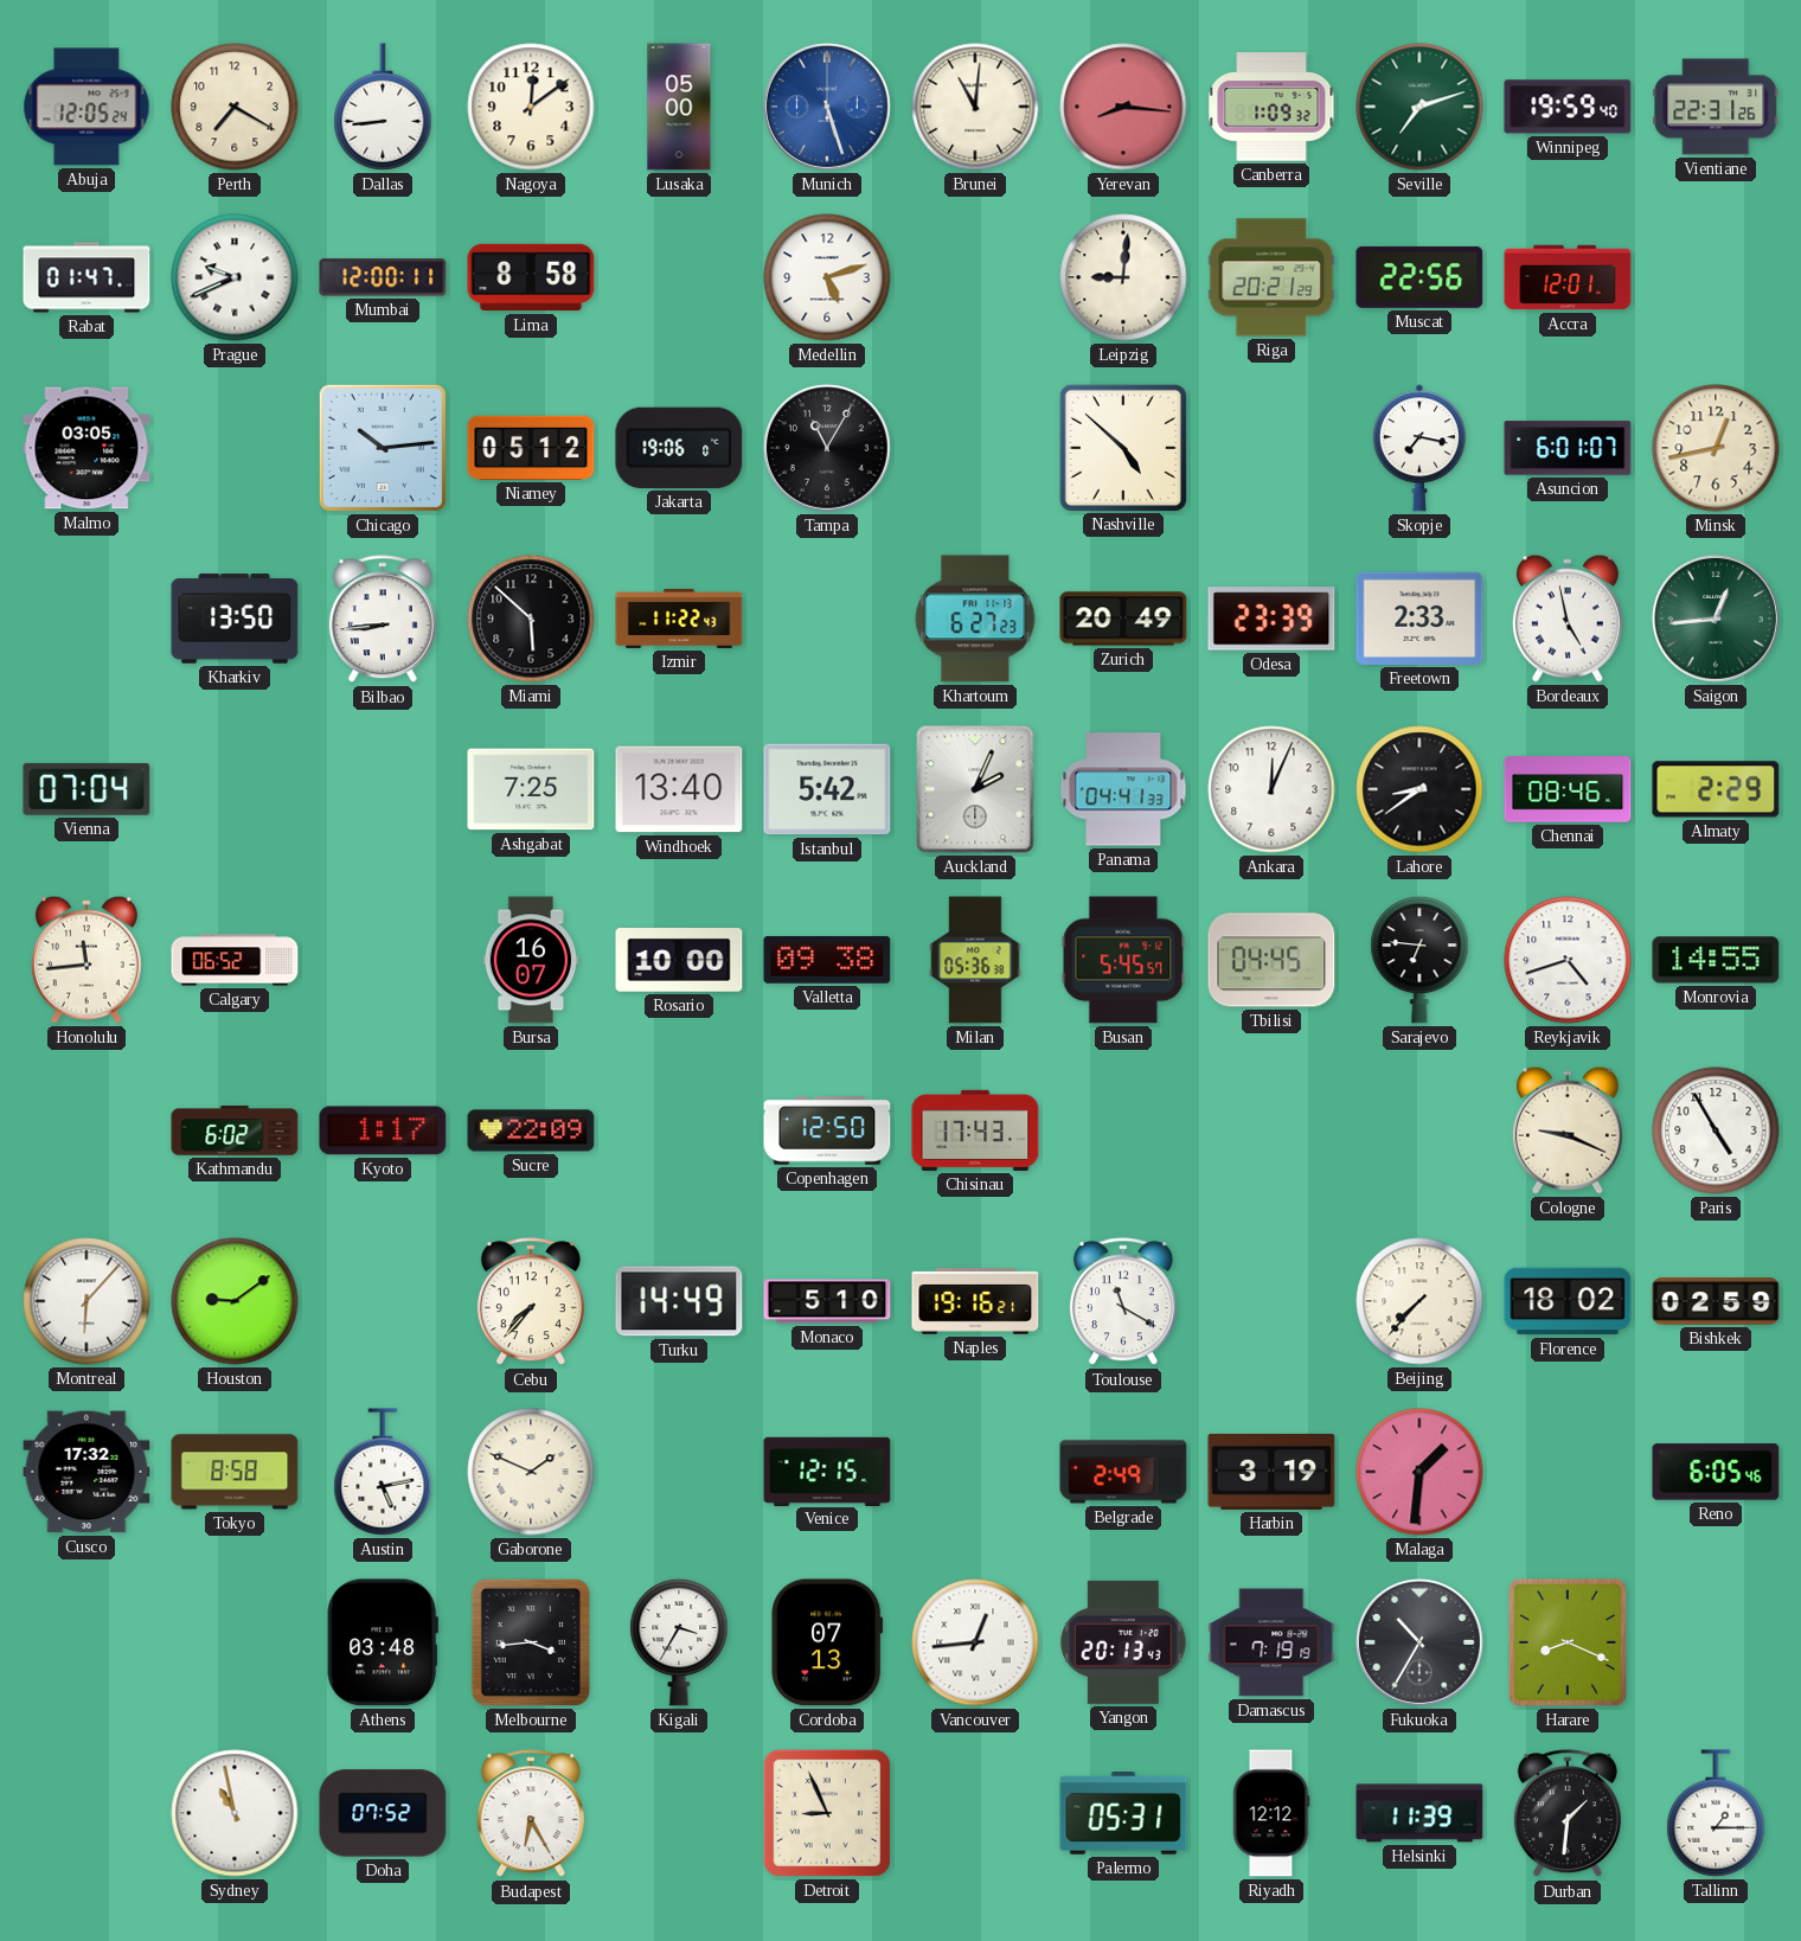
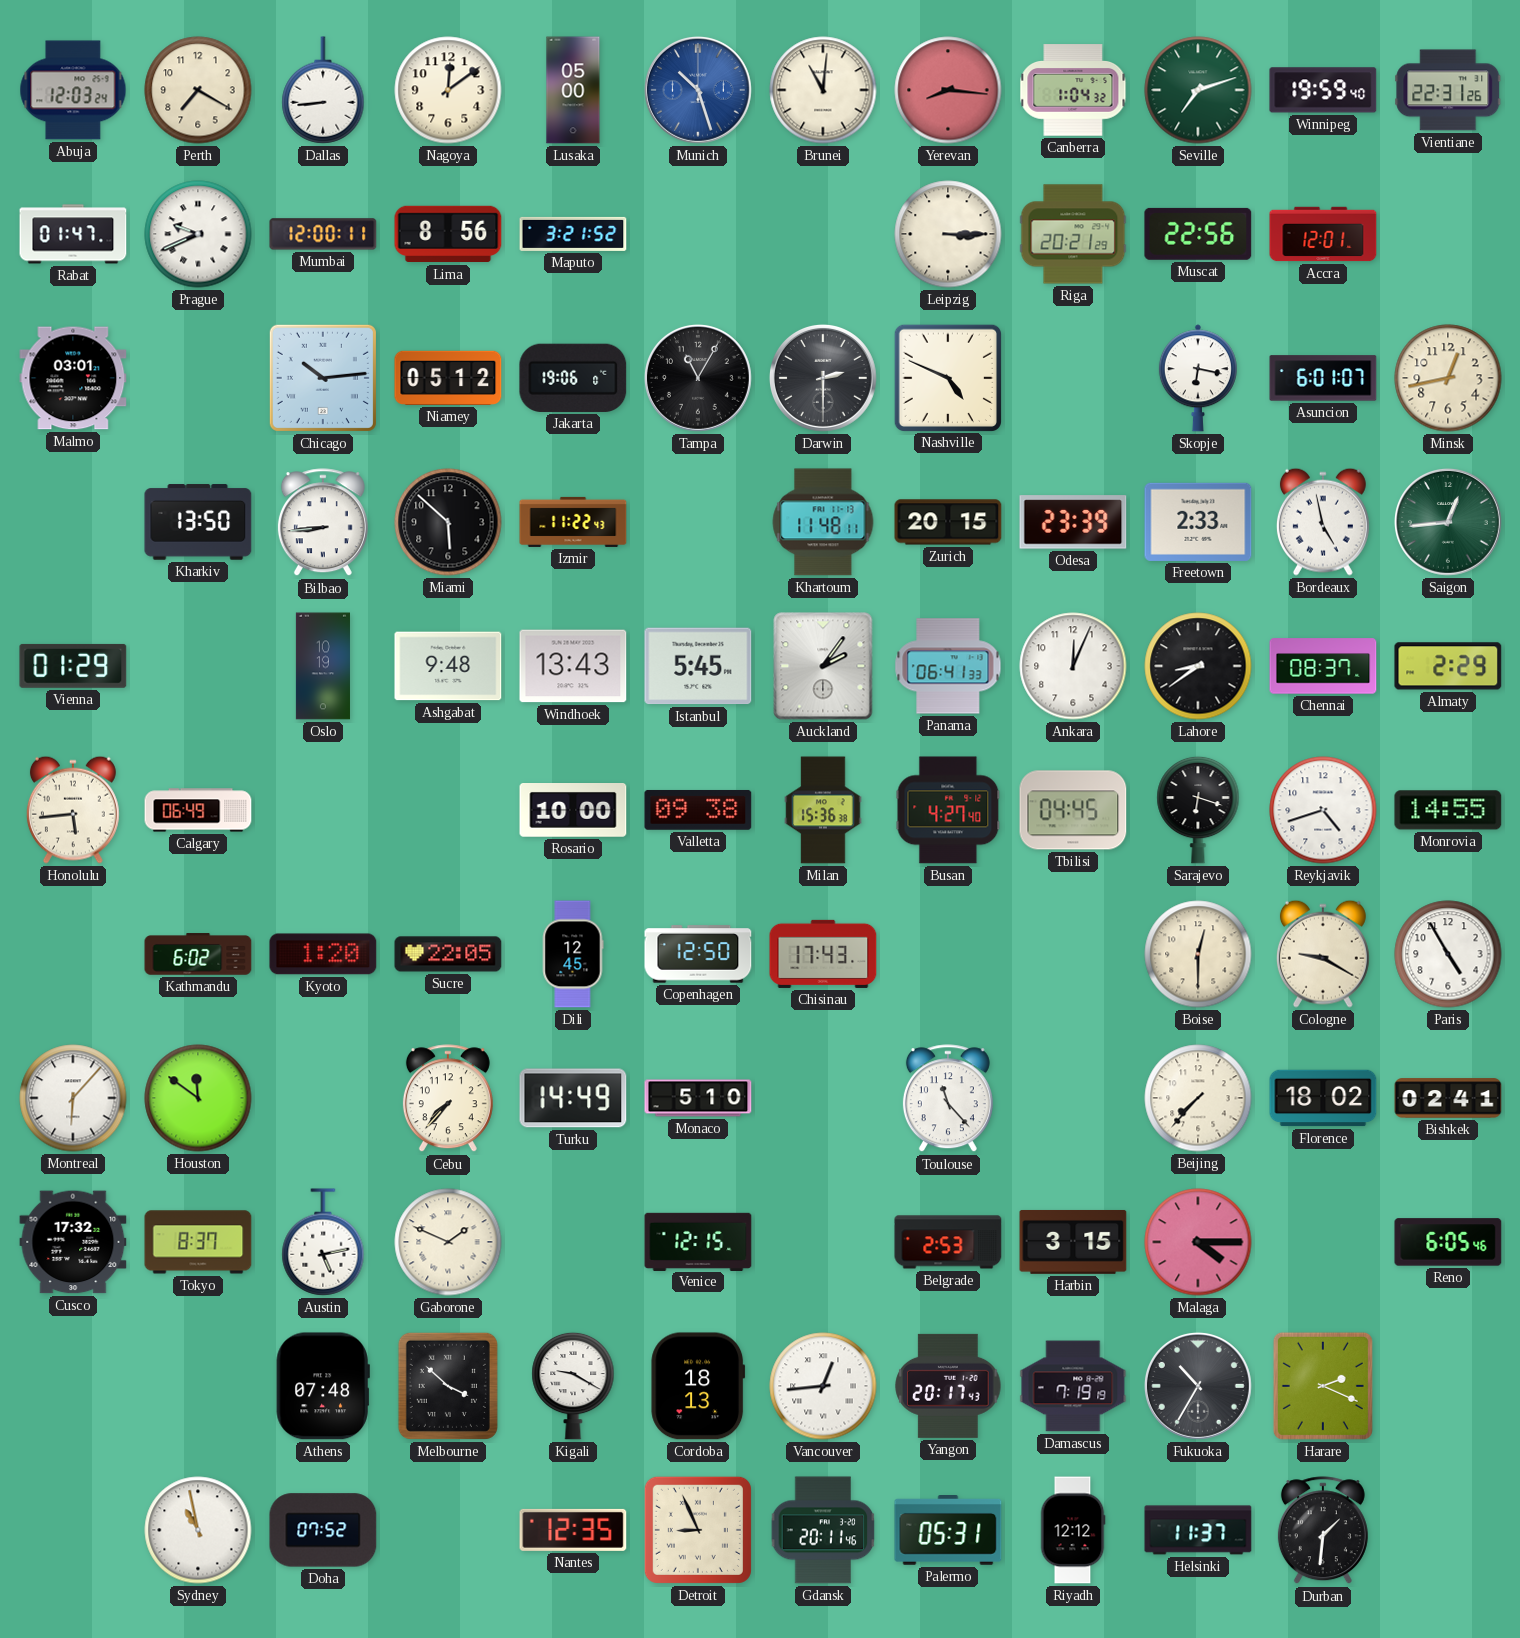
Abuja: 12:05 -> 12:03
Munich: 5:27 -> 10:27
Canberra: 1:09 -> 1:04
Lima: 8:58 -> 8:56
Maputo: none -> 3:21
Medellin: 5:12 -> none
Leipzig: 9:01 -> 3:15
Malmo: 03:05 -> 03:01
Darwin: none -> 2:30
Nashville: 4:52 -> 4:49
Skopje: 7:17 -> 6:17
Khartoum: 6:27 -> 11:48
Zurich: 20:49 -> 20:15
Vienna: 07:04 -> 01:29
Oslo: none -> 10:19
Ashgabat: 7:25 -> 9:48
Windhoek: 13:40 -> 13:43
Istanbul: 5:42 -> 5:45
Auckland: 2:04 -> 2:06
Panama: 04:41 -> 06:41
Chennai: 08:46 -> 08:37
Honolulu: 11:44 -> 5:44
Calgary: 06:52 -> 06:49
Bursa: 16:07 -> none
Milan: 05:36 -> 15:36
Busan: 5:45 -> 4:27
Sarajevo: 6:46 -> 6:18
Kyoto: 1:17 -> 1:20
Sucre: 22:09 -> 22:05
Dili: none -> 12:45
Boise: none -> 12:30
Cologne: 9:19 -> 9:20
Houston: 9:09 -> 11:51
Naples: 19:16 -> none
Toulouse: 11:20 -> 11:23
Bishkek: 02:59 -> 02:41
Tokyo: 8:58 -> 8:37
Belgrade: 2:49 -> 2:53
Harbin: 3:19 -> 3:15
Malaga: 1:31 -> 4:15
Athens: 03:48 -> 07:48
Melbourne: 3:44 -> 3:52
Kigali: 3:35 -> 9:20
Cordoba: 07:13 -> 18:13
Yangon: 20:13 -> 20:17
Harare: 8:19 -> 2:19
Budapest: 6:25 -> none
Nantes: none -> 12:35
Gdansk: none -> 20:11
Helsinki: 11:39 -> 11:37
Tallinn: 1:15 -> none
